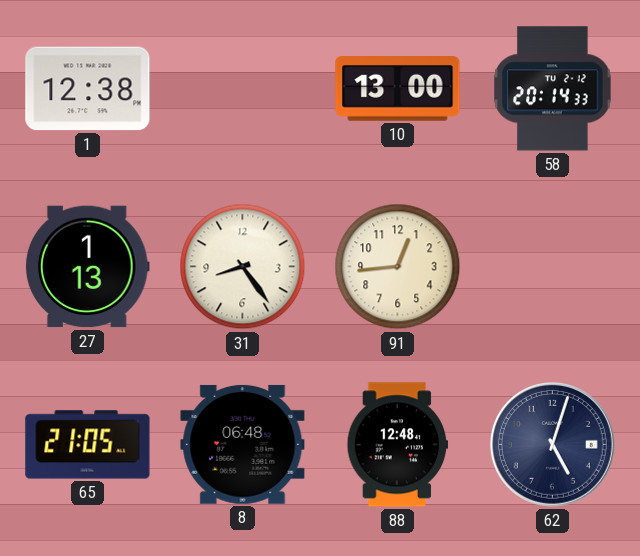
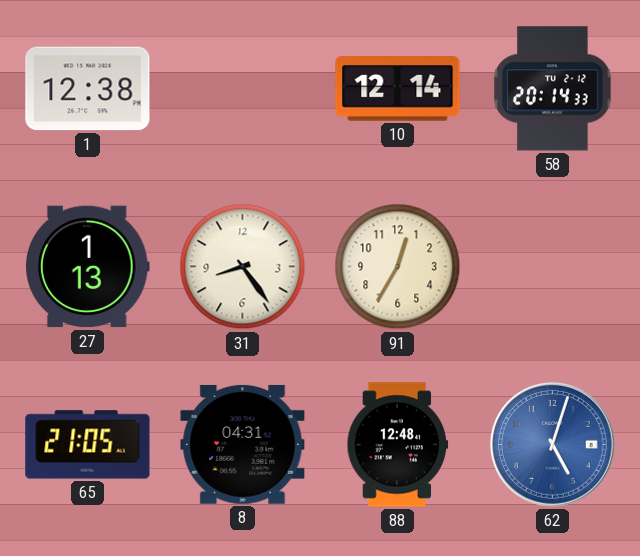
10: 13:00 -> 12:14
91: 12:44 -> 12:35
8: 06:48 -> 04:31
62 dial: navy -> blue
